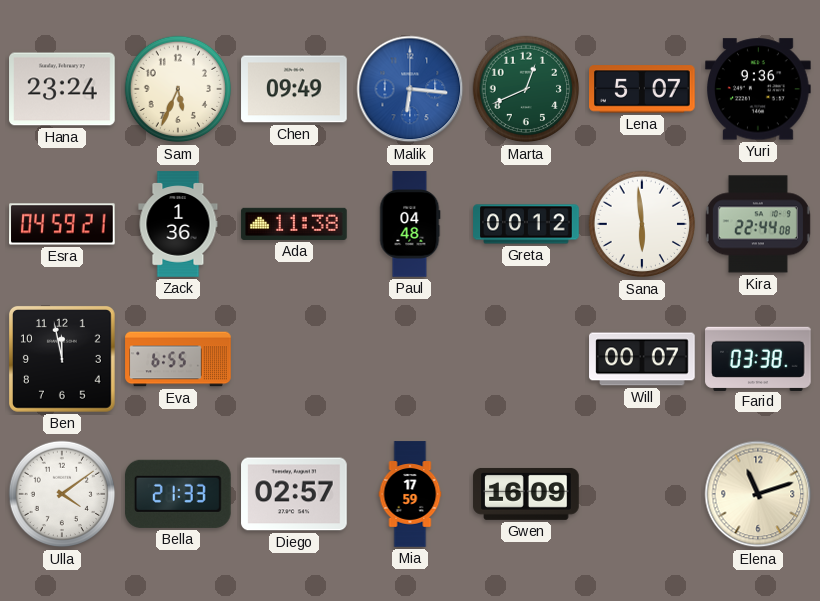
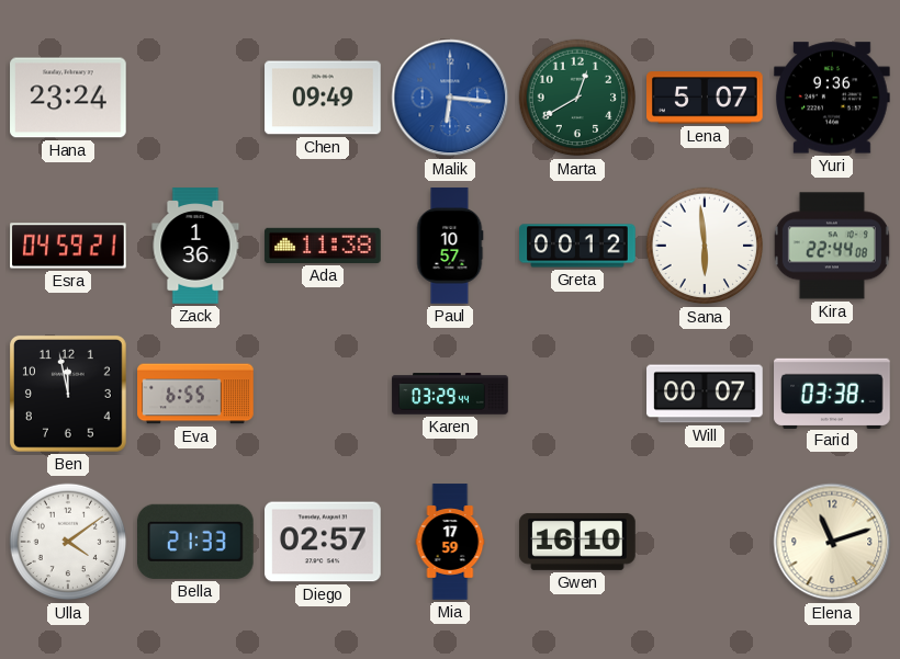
Sam: 5:34 -> none
Marta: 12:41 -> 12:40
Paul: 04:48 -> 10:57
Karen: none -> 03:29
Gwen: 16:09 -> 16:10
